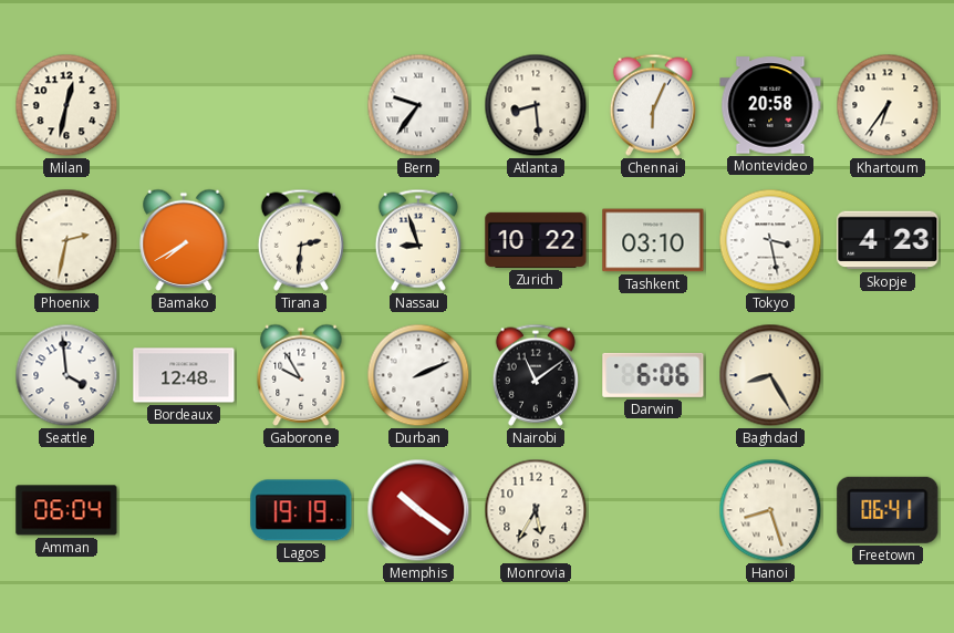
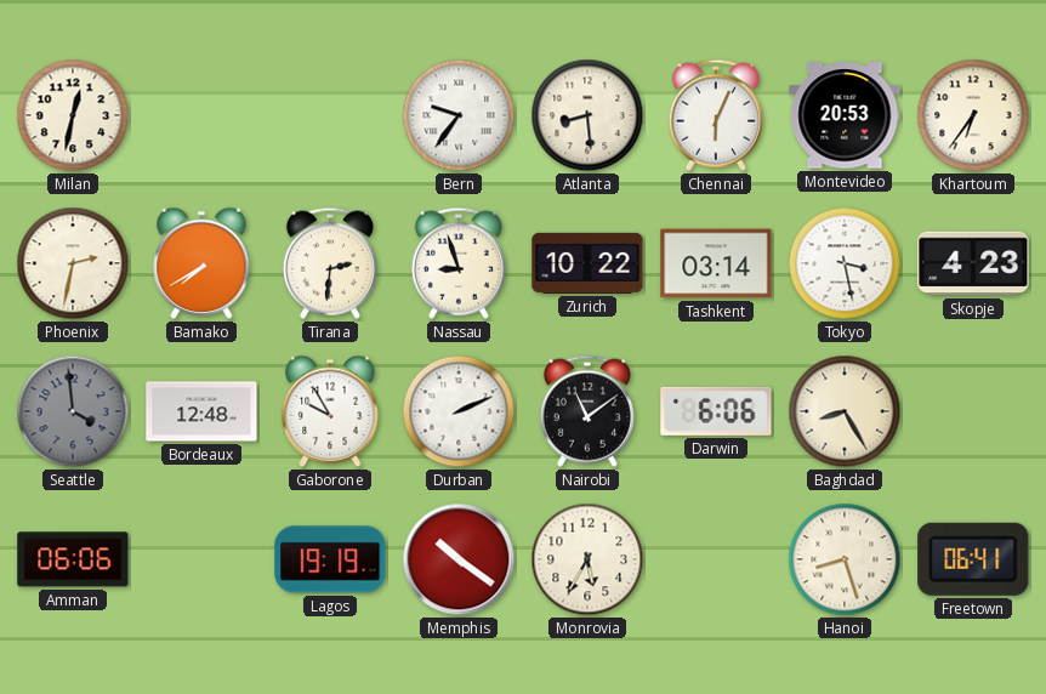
Montevideo: 20:58 -> 20:53
Tashkent: 03:10 -> 03:14
Seattle dial: white -> grey
Amman: 06:04 -> 06:06
